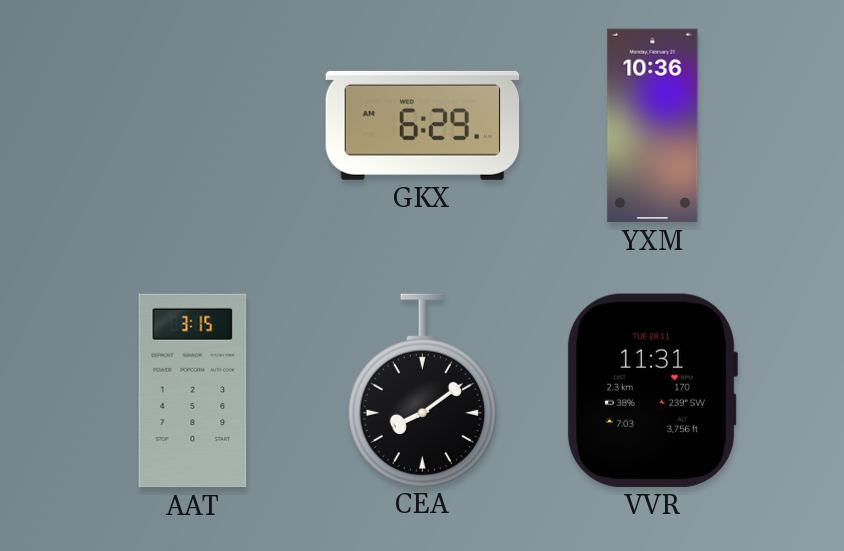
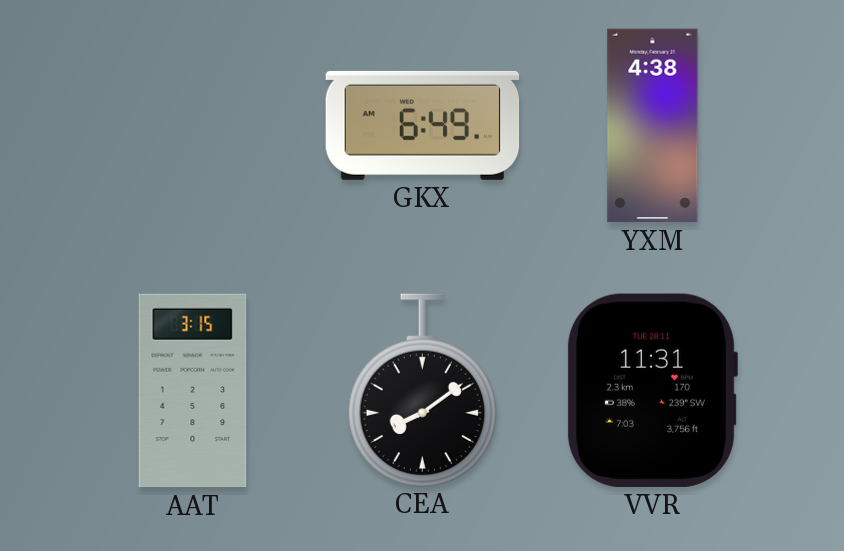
GKX: 6:29 -> 6:49
YXM: 10:36 -> 4:38
